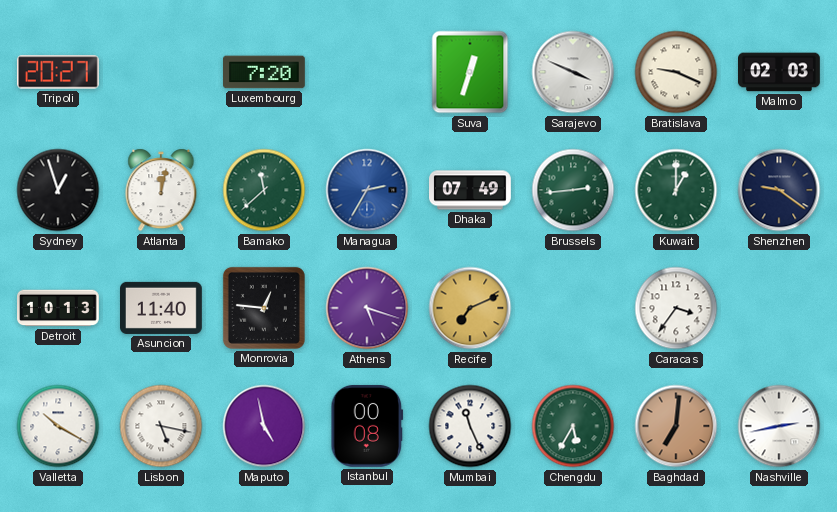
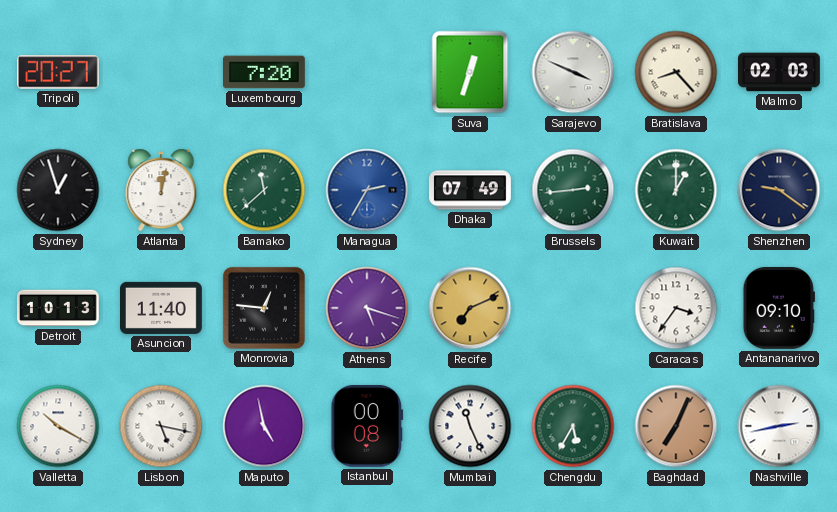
Bratislava: 9:19 -> 8:23
Antananarivo: none -> 09:10
Baghdad: 7:01 -> 7:04
